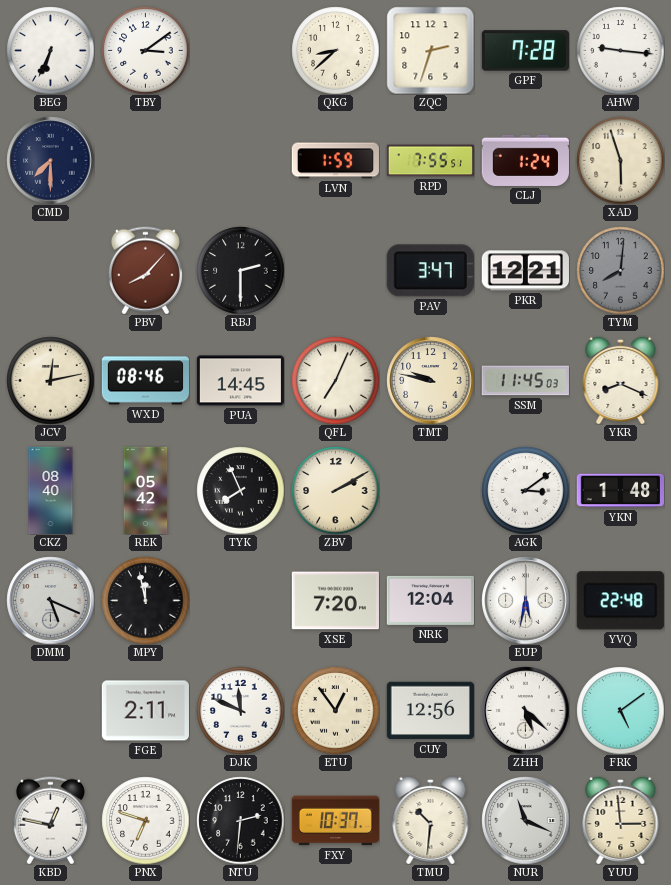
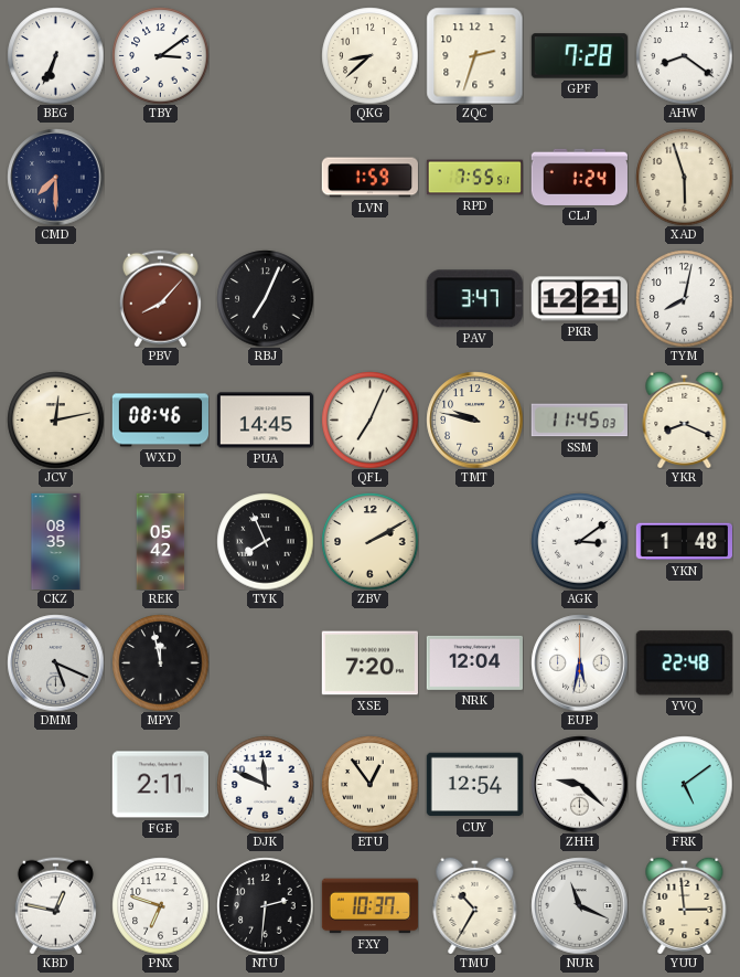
AHW: 9:16 -> 8:21
RBJ: 2:30 -> 7:04
TYM: 8:01 -> 8:02
TYM dial: grey -> white
CKZ: 08:40 -> 08:35
CUY: 12:56 -> 12:54
ZHH: 5:22 -> 9:22
TMU: 10:31 -> 10:35
